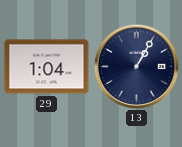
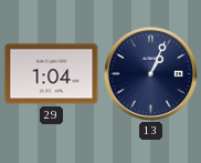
13: 1:05 -> 1:04
